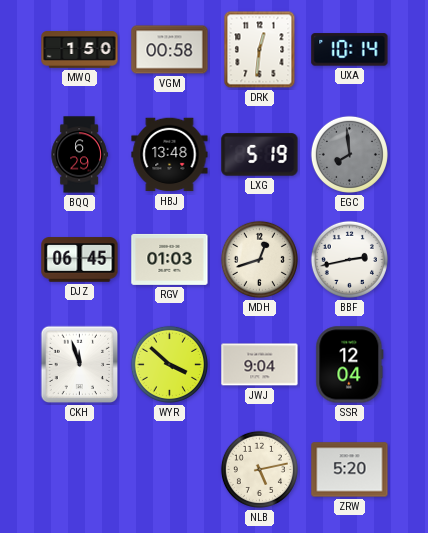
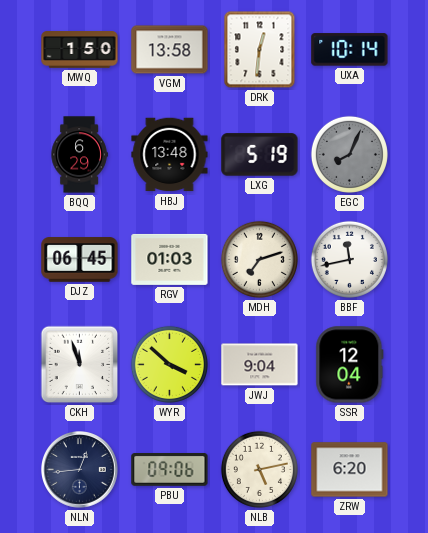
VGM: 00:58 -> 13:58
EGC: 7:59 -> 8:04
MDH: 12:42 -> 7:12
BBF: 2:43 -> 11:43
NLN: none -> 12:44
PBU: none -> 09:06
ZRW: 5:20 -> 6:20
